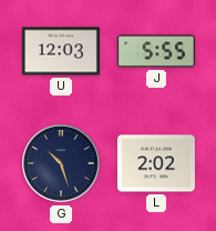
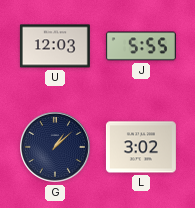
G: 10:27 -> 1:08
L: 2:02 -> 3:02
